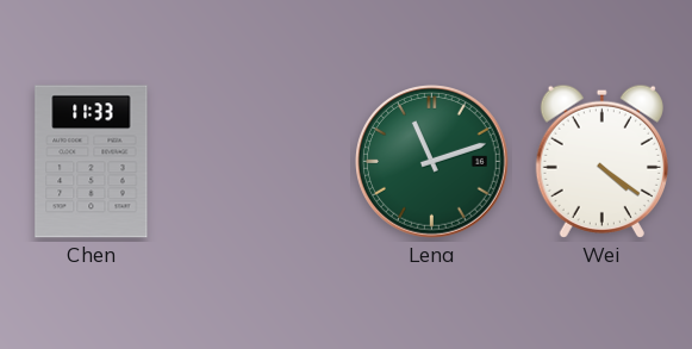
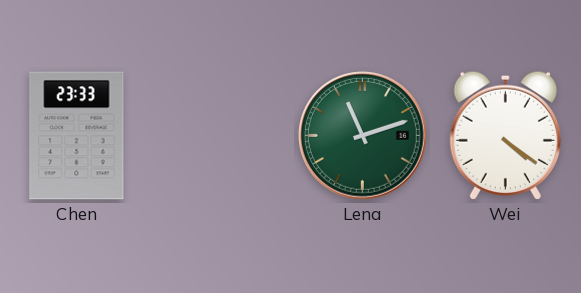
Chen: 11:33 -> 23:33
